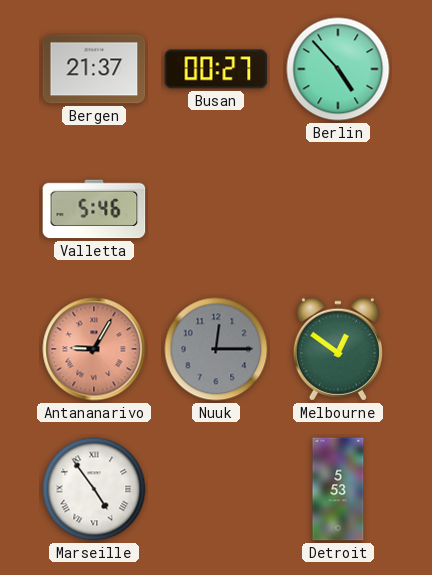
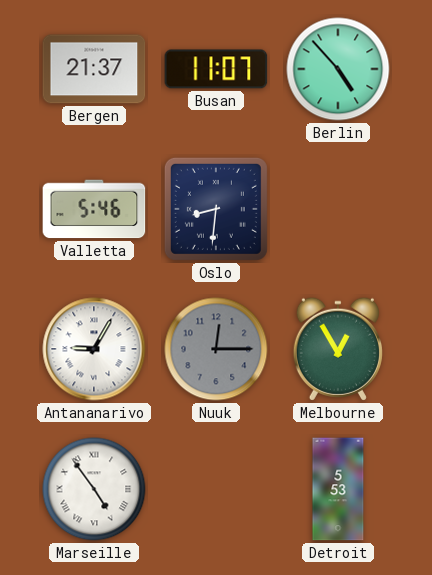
Busan: 00:27 -> 11:07
Oslo: none -> 8:31
Antananarivo dial: salmon -> white
Melbourne: 12:51 -> 12:55
